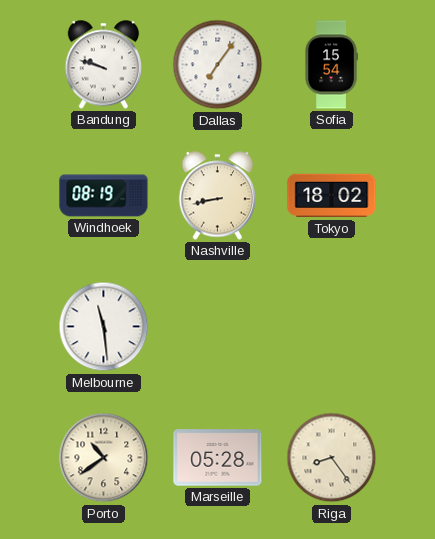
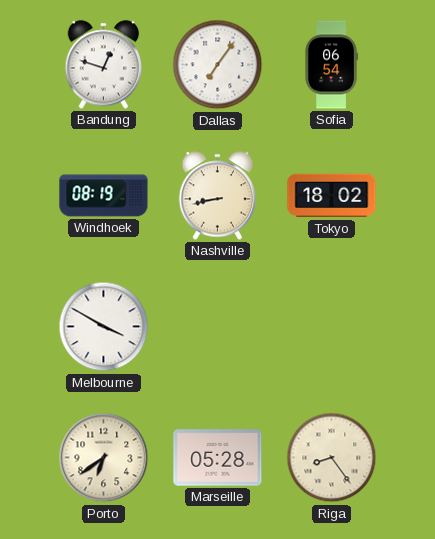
Bandung: 9:48 -> 12:48
Sofia: 15:54 -> 06:54
Melbourne: 11:29 -> 3:50
Porto: 10:39 -> 6:39
